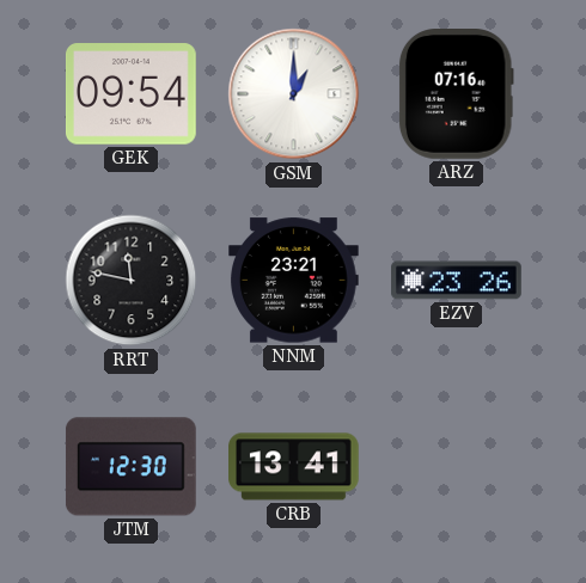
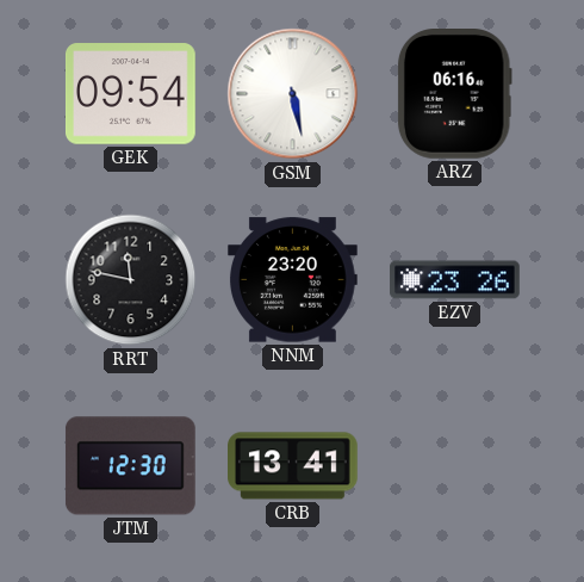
GSM: 1:00 -> 5:28
ARZ: 07:16 -> 06:16
NNM: 23:21 -> 23:20
